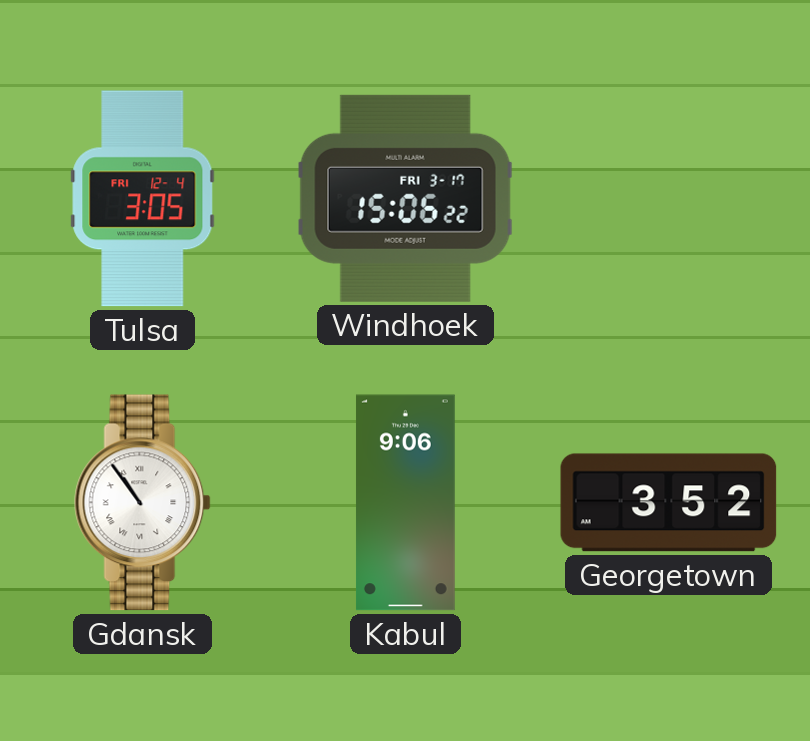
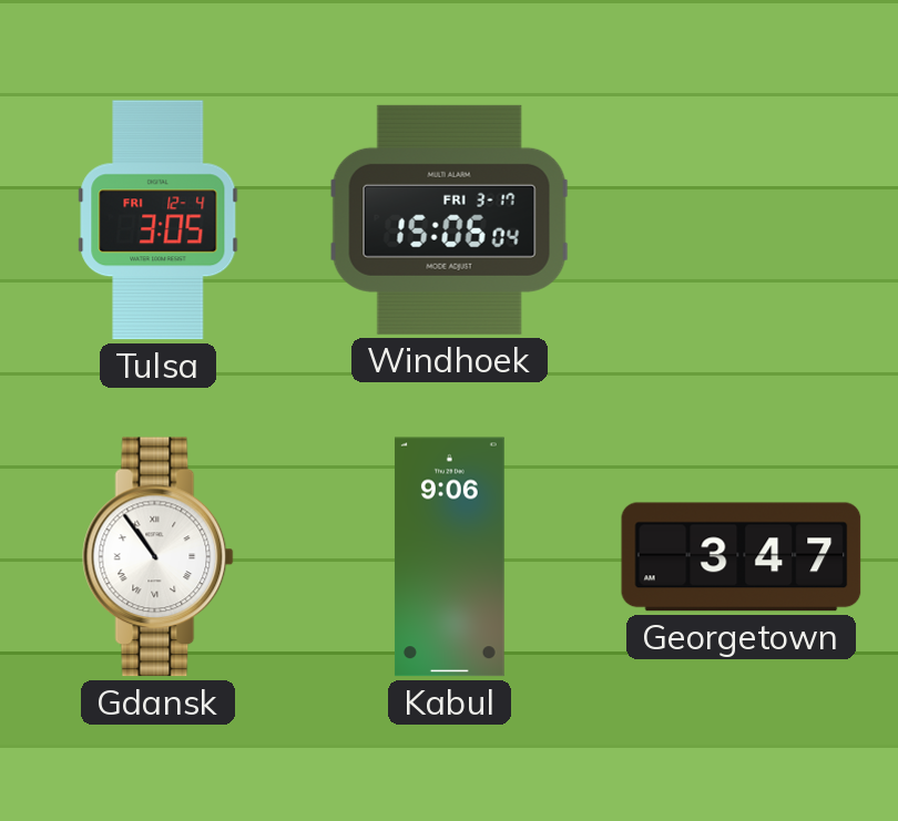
Windhoek: 15:06:22 -> 15:06:04
Georgetown: 3:52 -> 3:47
